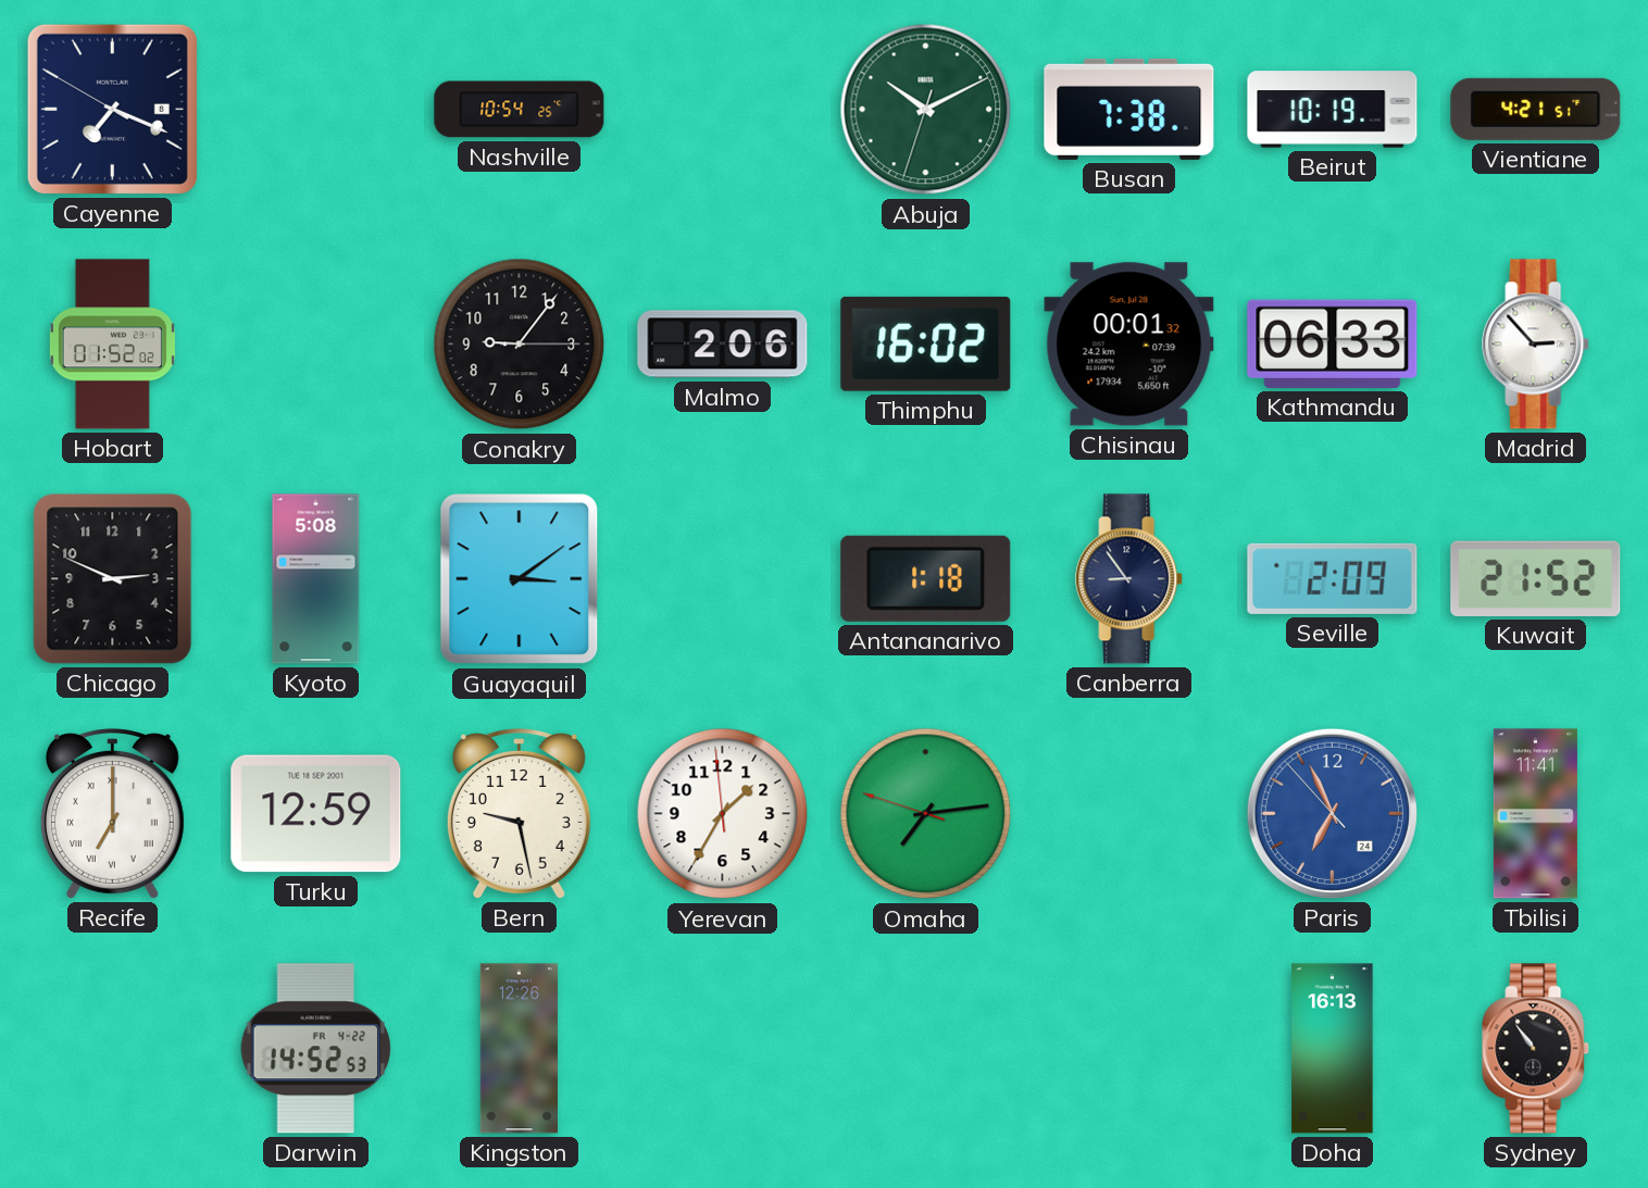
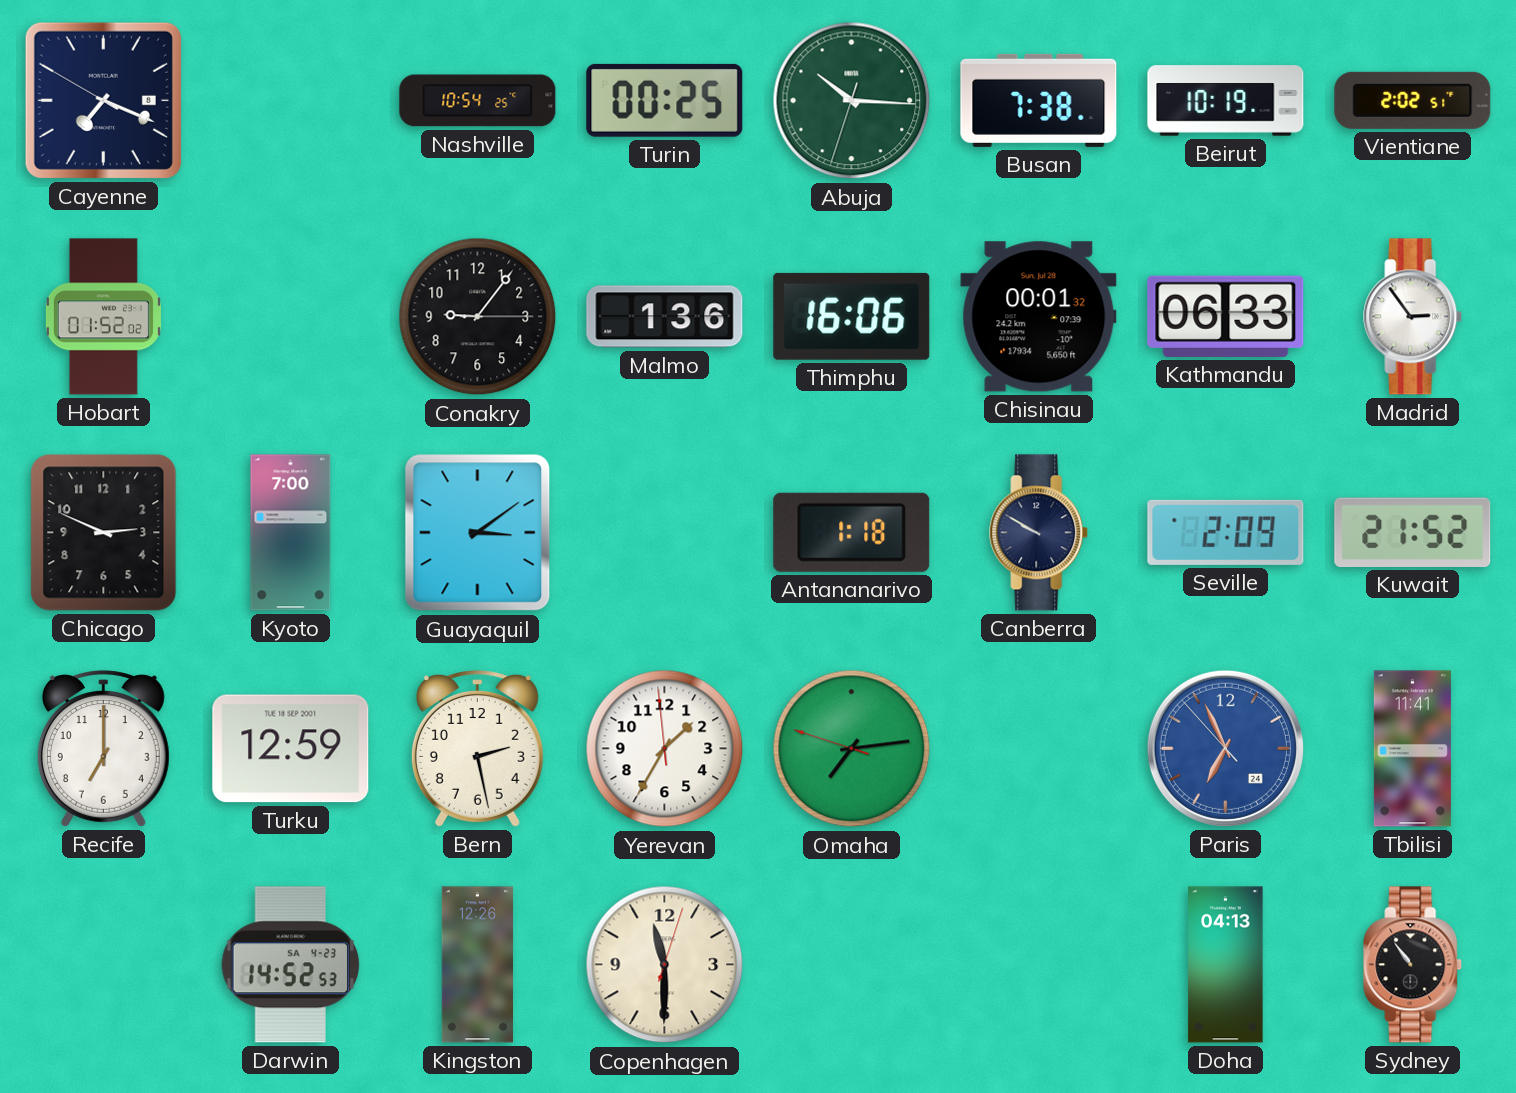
Turin: none -> 00:25
Abuja: 10:10 -> 10:15
Vientiane: 4:21 -> 2:02
Malmo: 2:06 -> 1:36
Thimphu: 16:02 -> 16:06
Madrid: 2:53 -> 2:54
Kyoto: 5:08 -> 7:00
Canberra: 8:54 -> 9:50
Recife numerals: Roman -> Arabic
Bern: 9:28 -> 2:28
Darwin date: FR 4-22 -> SA 4-23
Copenhagen: none -> 11:30
Doha: 16:13 -> 04:13
